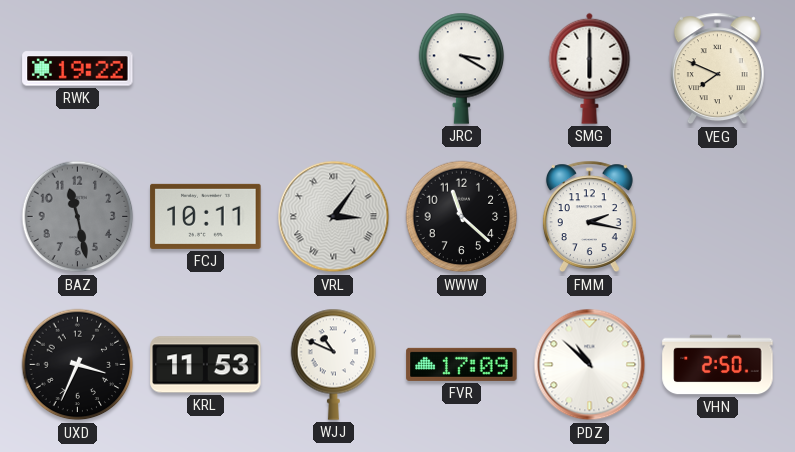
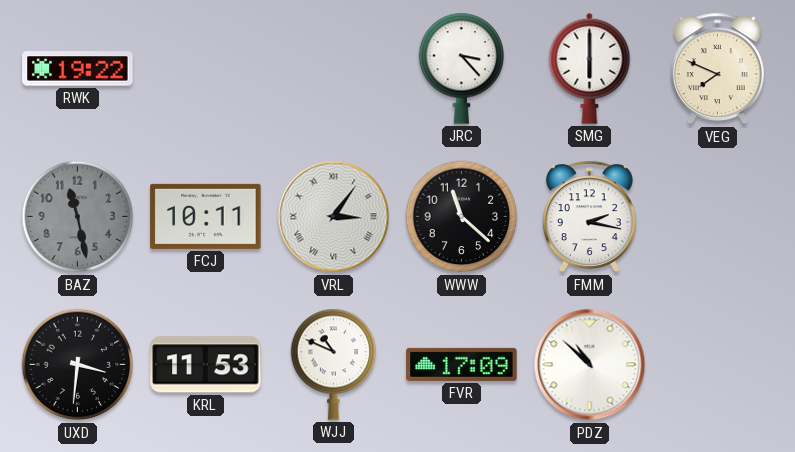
JRC: 3:20 -> 3:23
UXD: 3:34 -> 3:31
VHN: 2:50 -> none
